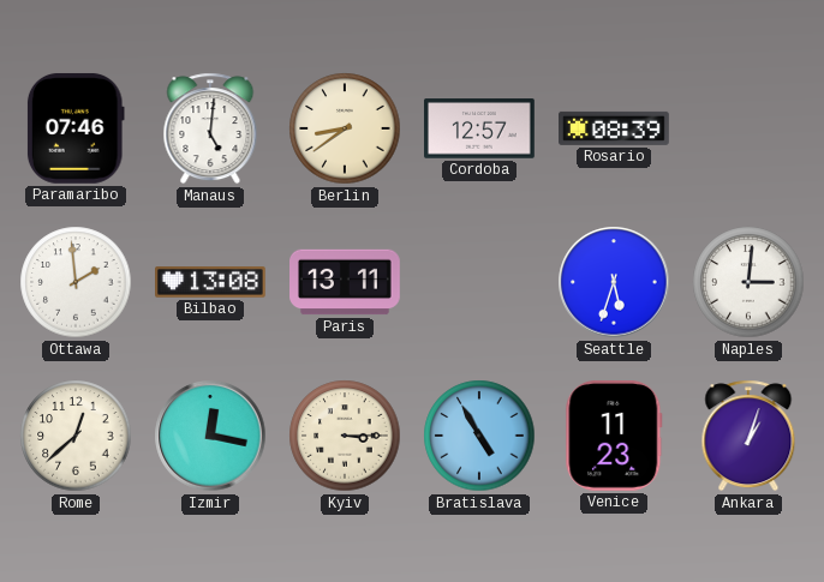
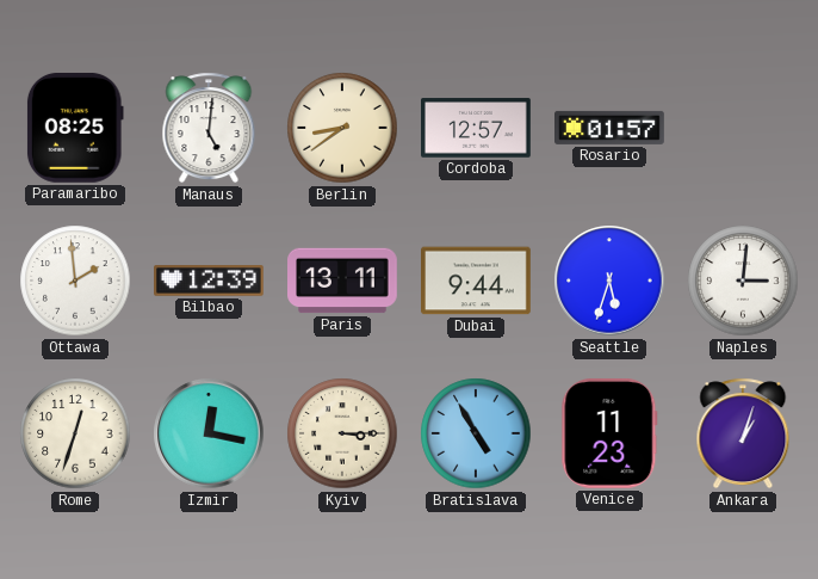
Paramaribo: 07:46 -> 08:25
Rosario: 08:39 -> 01:57
Bilbao: 13:08 -> 12:39
Dubai: none -> 9:44
Rome: 12:38 -> 12:33
